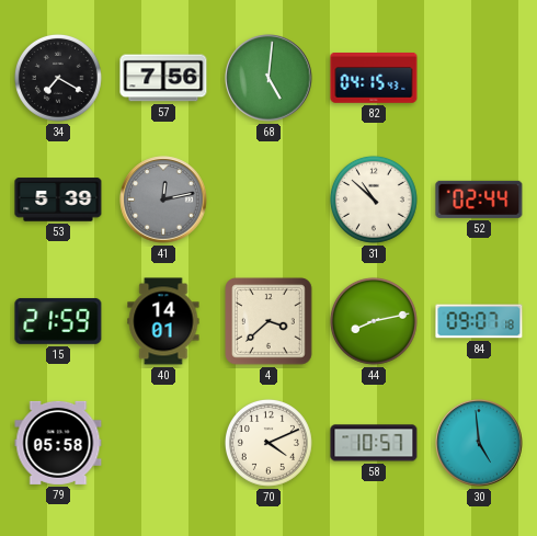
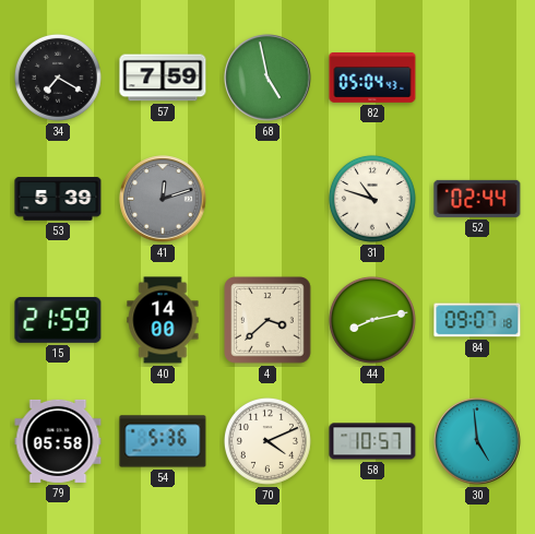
57: 7:56 -> 7:59
68: 5:01 -> 4:58
82: 04:15 -> 05:04
41: 12:13 -> 12:12
31: 10:52 -> 10:48
40: 14:01 -> 14:00
54: none -> 5:36
